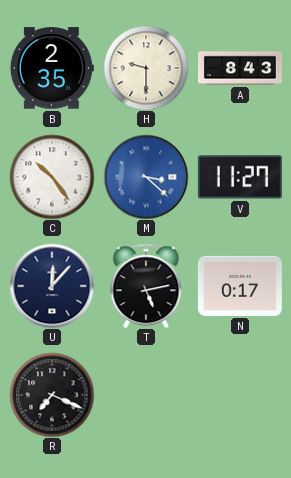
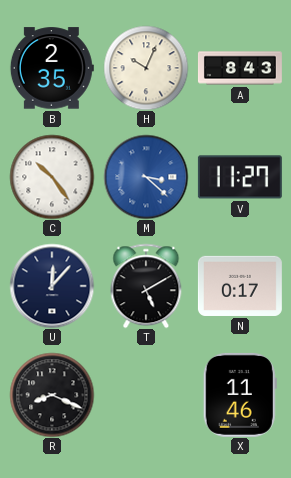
H: 9:30 -> 10:04
T: 5:13 -> 5:10
R: 7:19 -> 8:19
X: none -> 11:46
